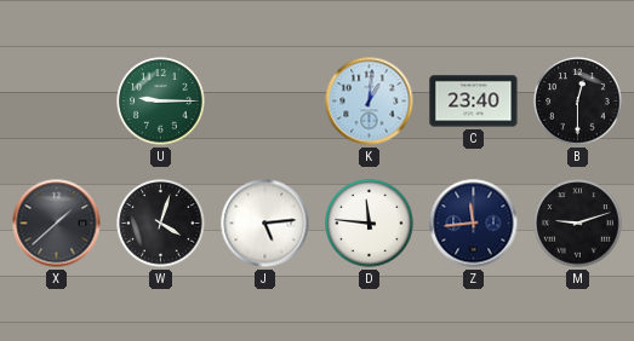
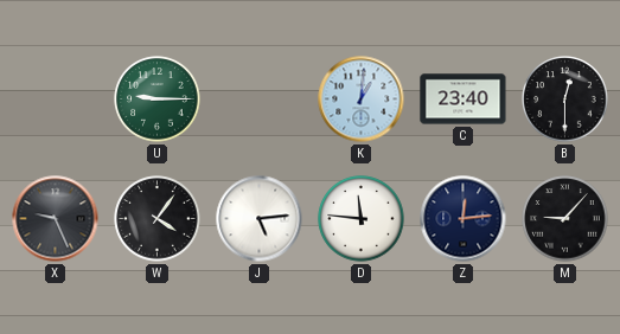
X: 1:38 -> 9:26
W: 4:03 -> 4:06
Z: 11:44 -> 12:14
M: 9:12 -> 9:07
